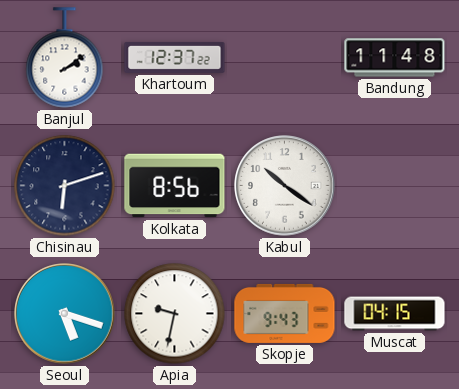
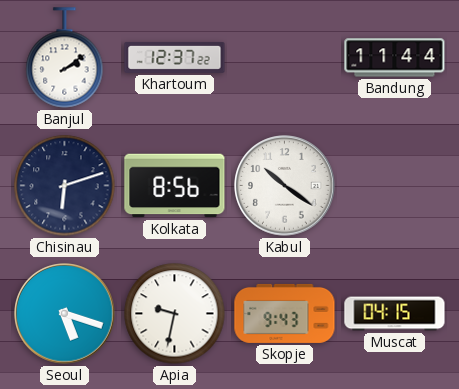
Bandung: 11:48 -> 11:44
